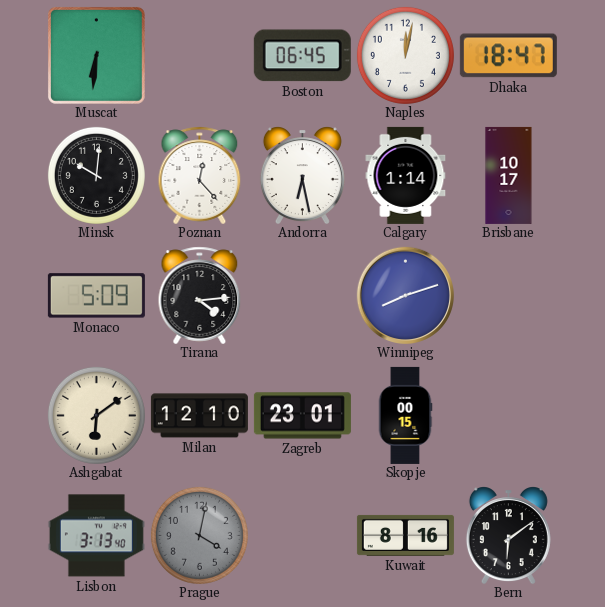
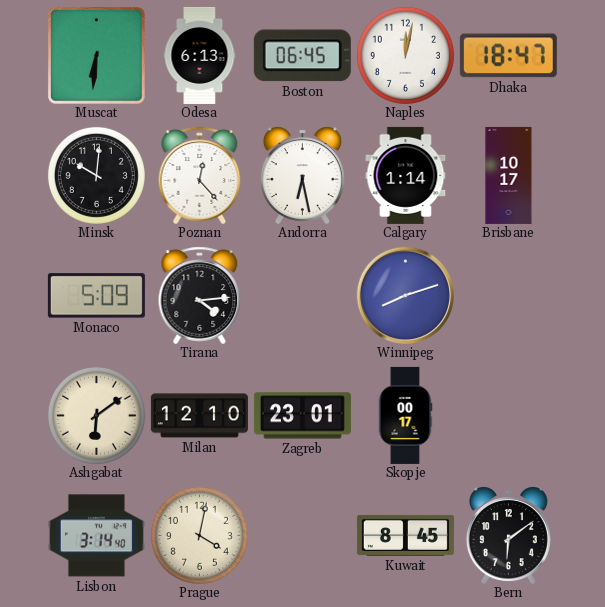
Odesa: none -> 6:13
Skopje: 00:15 -> 00:17
Lisbon: 3:13 -> 3:14
Prague dial: grey -> cream
Kuwait: 8:16 -> 8:45
